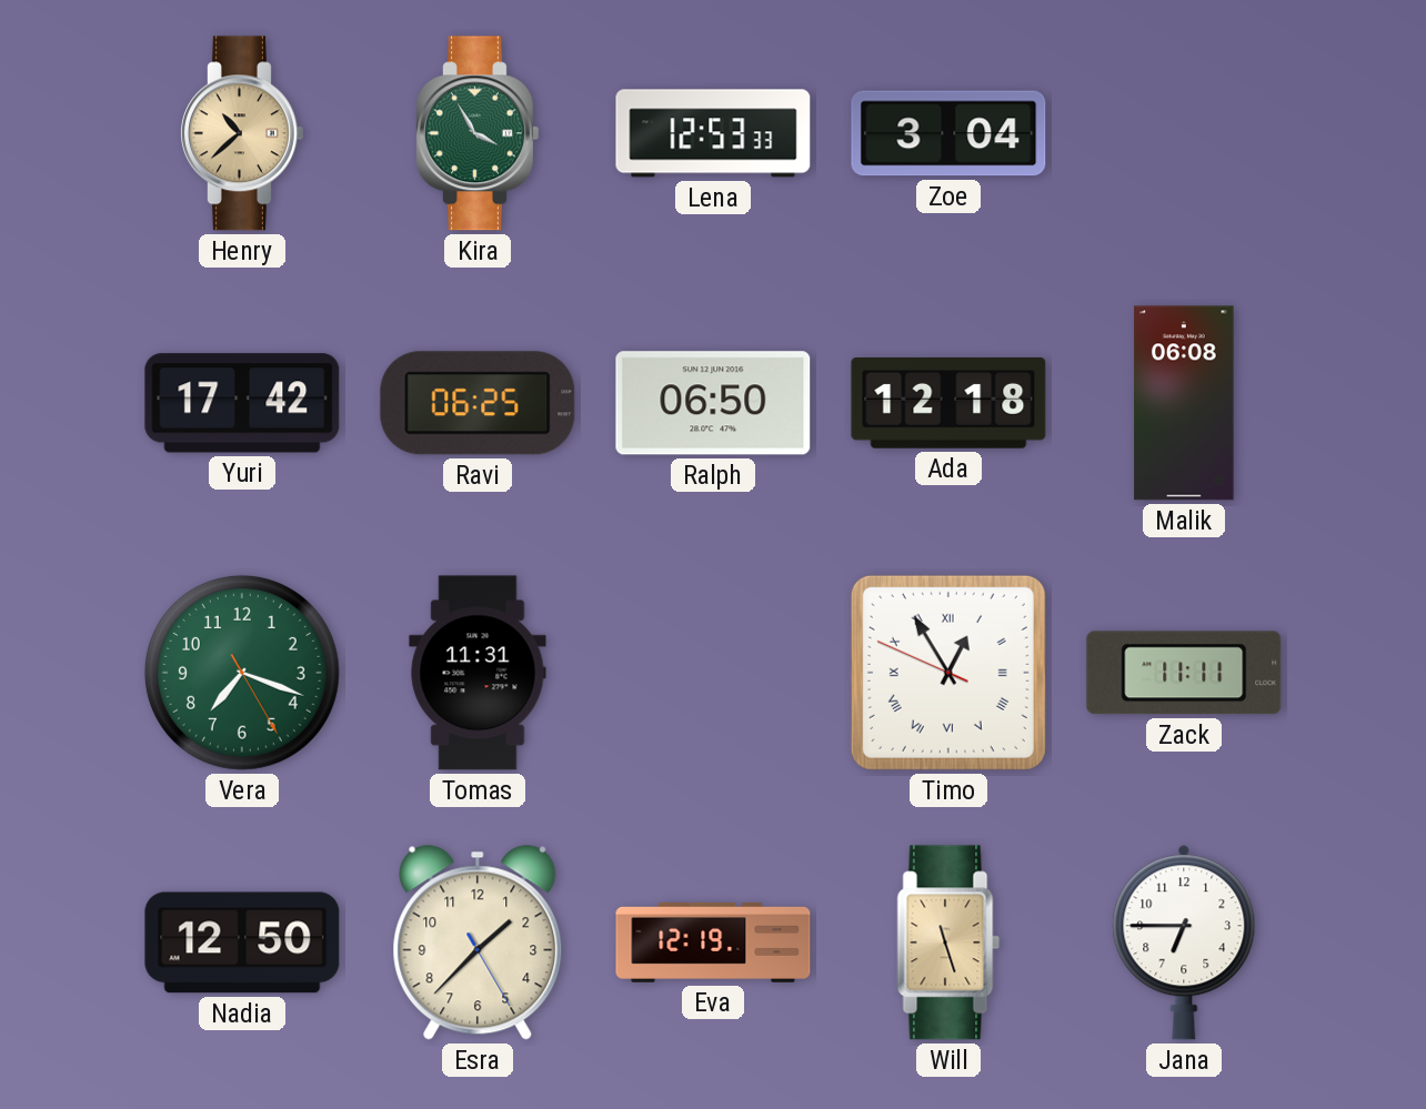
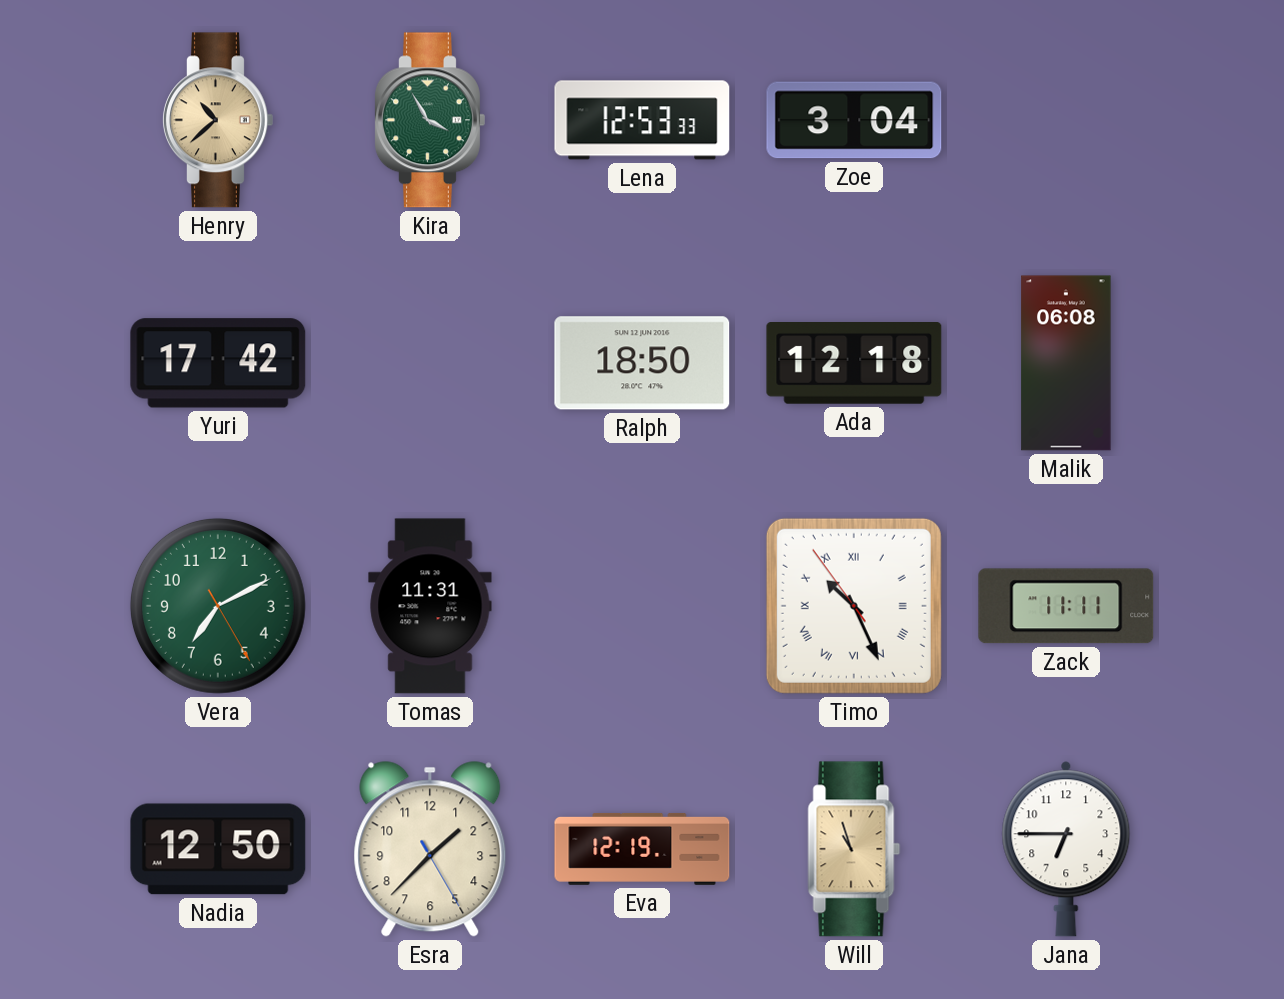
Ravi: 06:25 -> none
Ralph: 06:50 -> 18:50
Vera: 7:18 -> 7:10
Timo: 12:54 -> 10:25
Will: 11:27 -> 10:57
